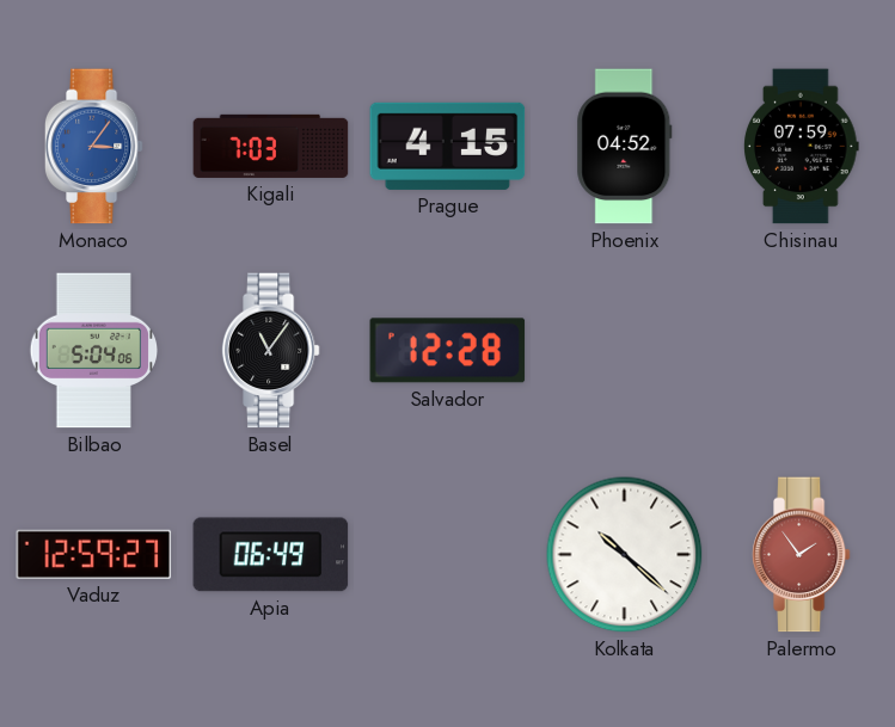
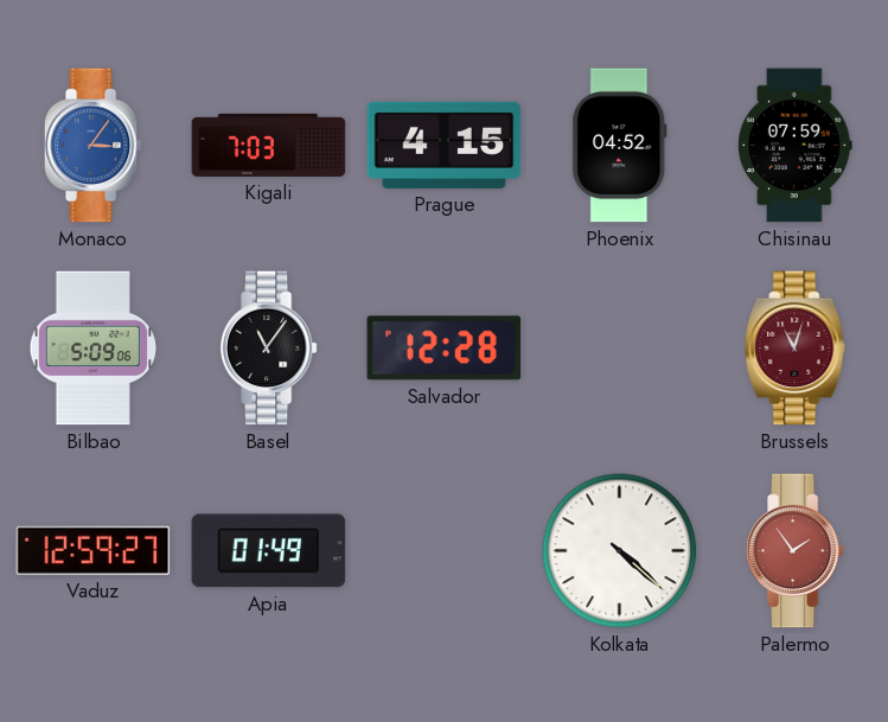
Bilbao: 5:04 -> 5:09
Brussels: none -> 11:03
Apia: 06:49 -> 01:49
Kolkata: 10:22 -> 4:22
